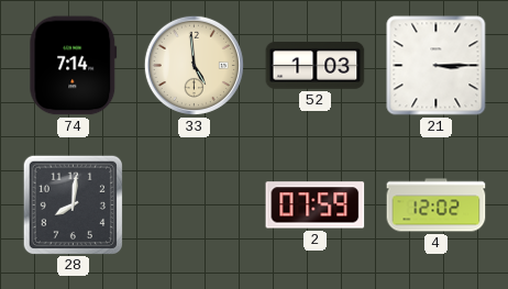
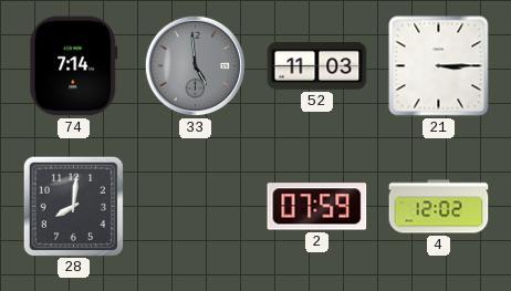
33 dial: cream -> grey
52: 1:03 -> 11:03
